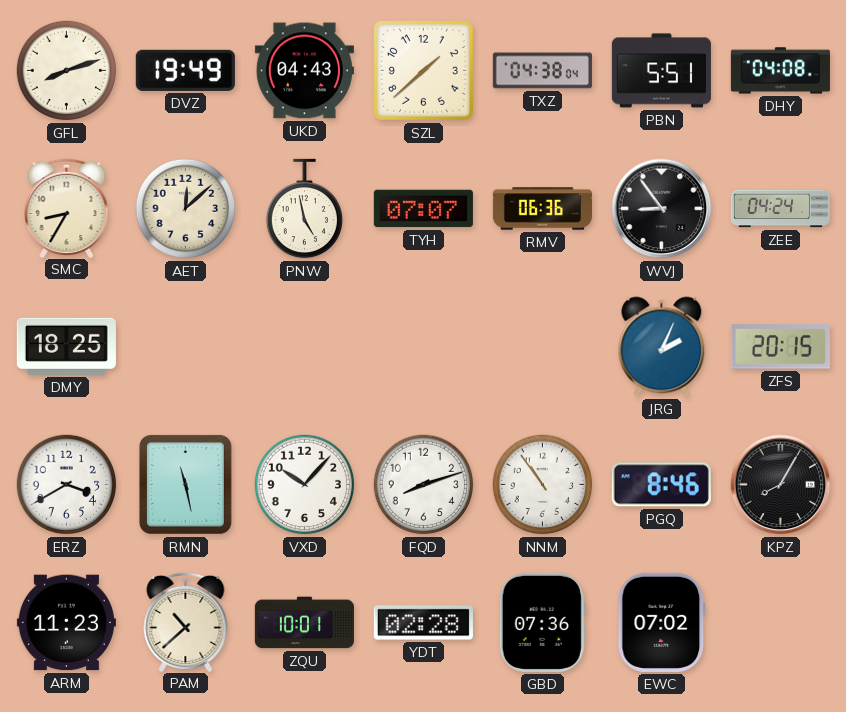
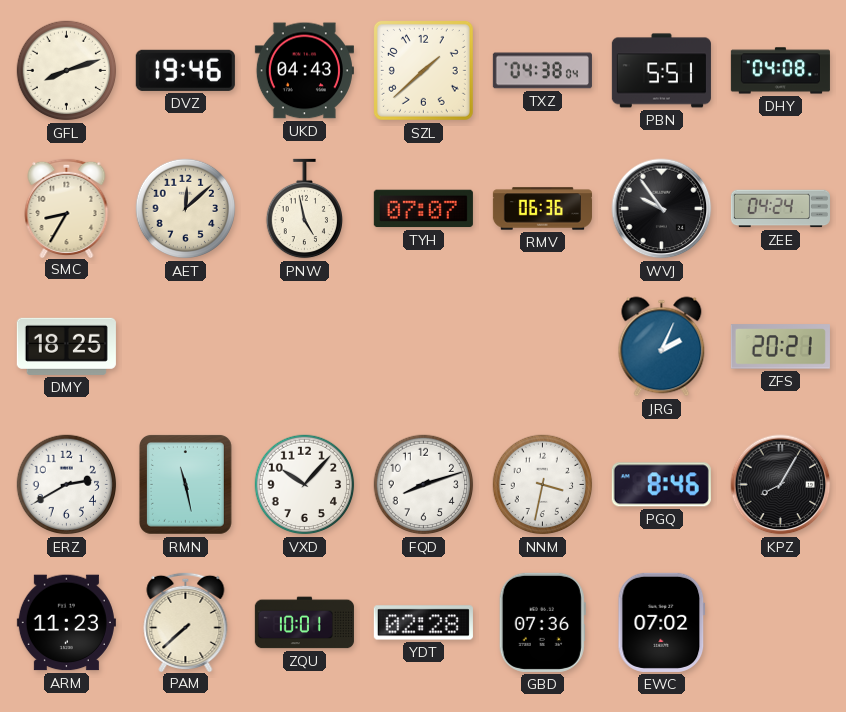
DVZ: 19:49 -> 19:46
WVJ: 8:54 -> 9:54
ZFS: 20:15 -> 20:21
ERZ: 3:40 -> 2:40
NNM: 10:54 -> 3:32
PAM: 10:38 -> 7:38
